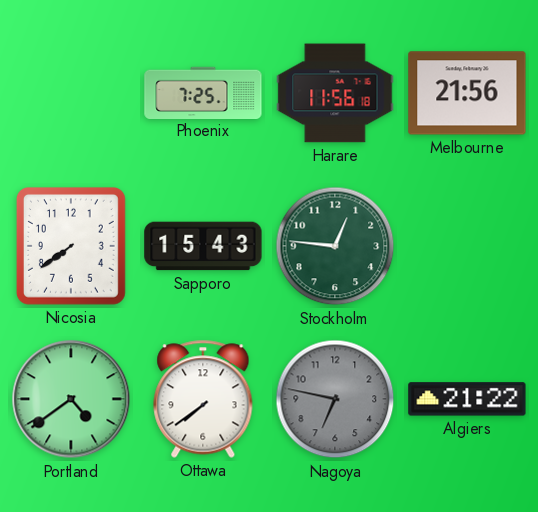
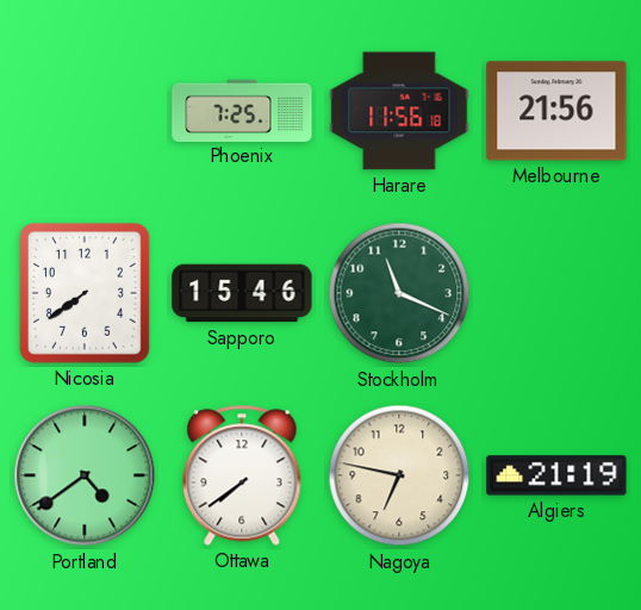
Sapporo: 15:43 -> 15:46
Stockholm: 12:46 -> 11:19
Nagoya dial: grey -> cream
Algiers: 21:22 -> 21:19
